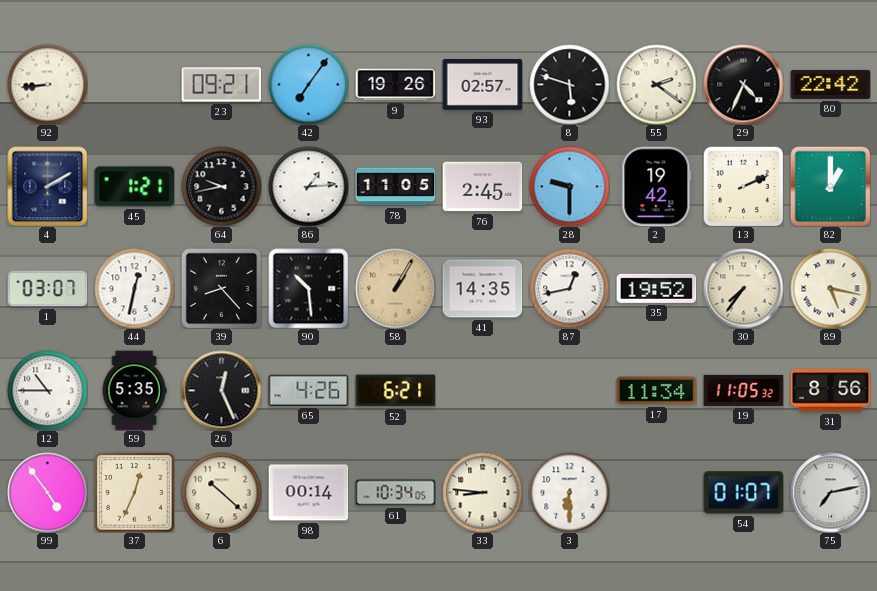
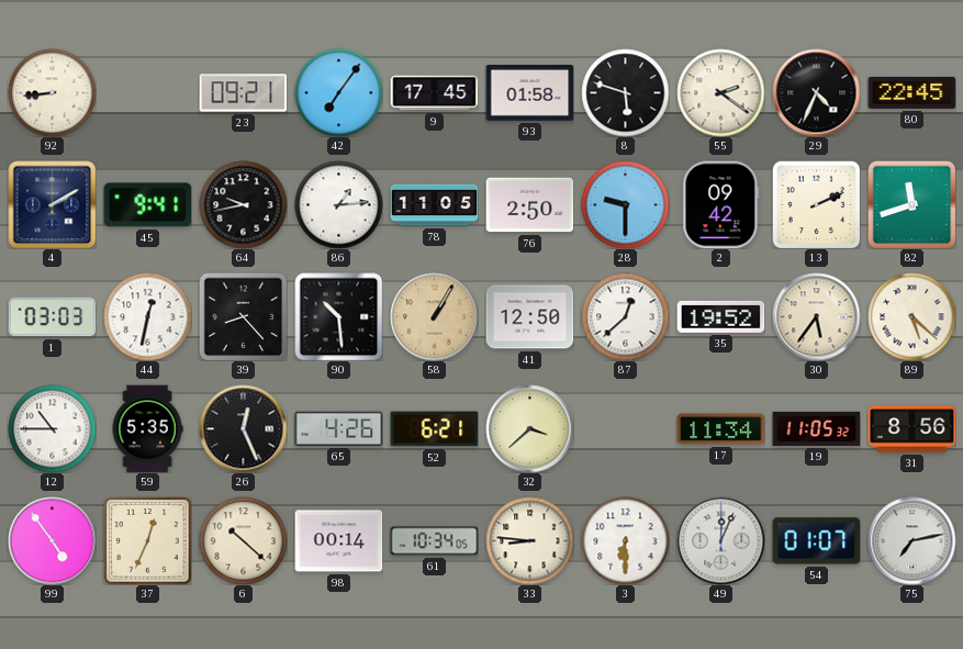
9: 19:26 -> 17:45
93: 02:57 -> 01:58
80: 22:42 -> 22:45
45: 1:21 -> 9:41
76: 2:45 -> 2:50
2: 19:42 -> 09:42
82: 1:00 -> 11:42
1: 03:07 -> 03:03
41: 14:35 -> 12:50
87: 12:43 -> 12:38
30: 7:36 -> 5:36
89: 5:17 -> 5:22
32: none -> 3:38
49: none -> 12:04
